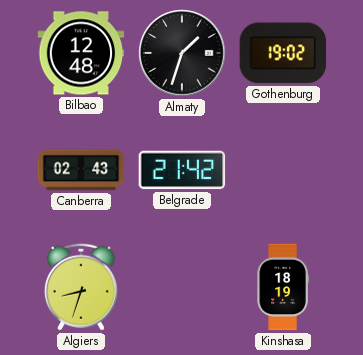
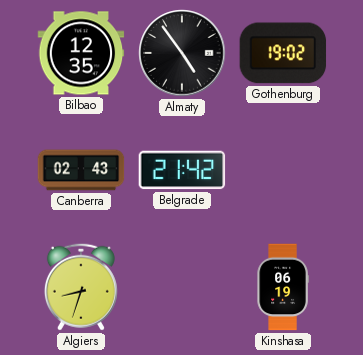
Bilbao: 12:48 -> 12:35
Almaty: 1:33 -> 4:54
Kinshasa: 18:19 -> 06:19
